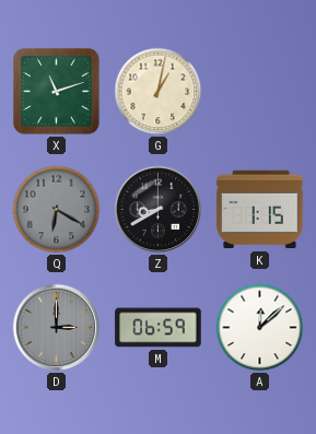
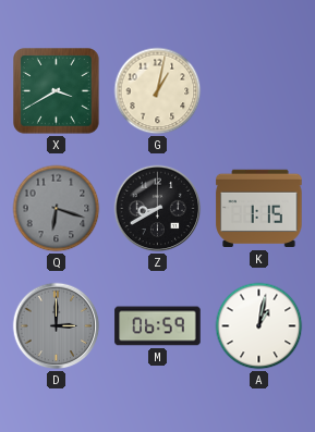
X: 11:12 -> 3:40
Q: 6:20 -> 6:18
A: 12:08 -> 1:02
